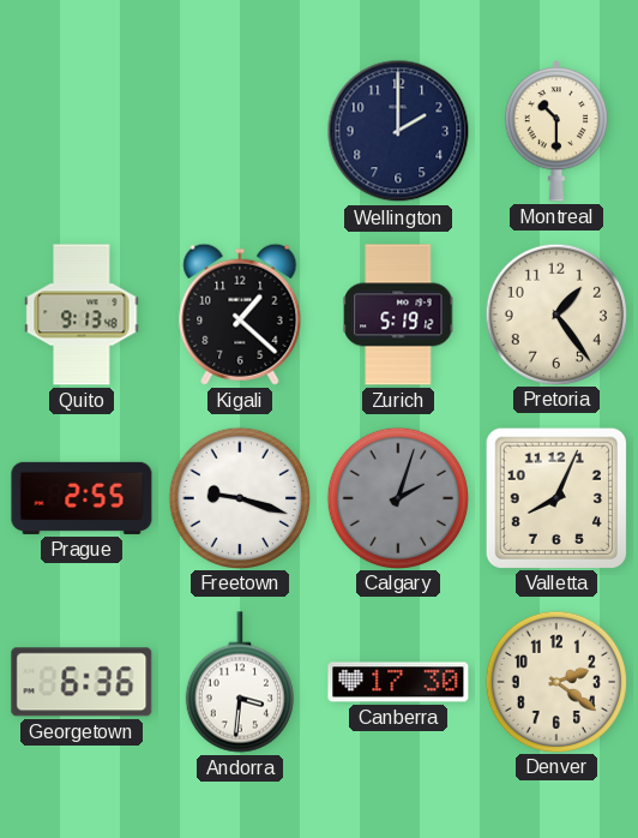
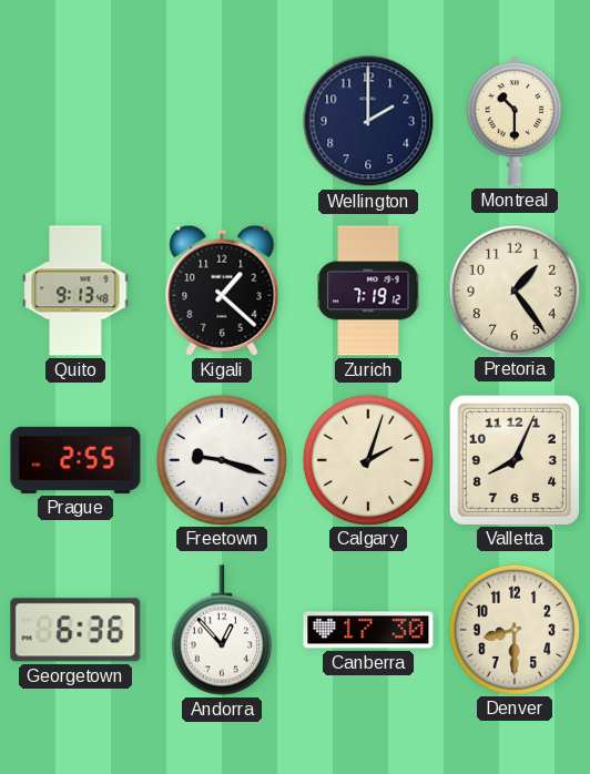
Zurich: 5:19 -> 7:19
Calgary dial: grey -> cream
Andorra: 3:31 -> 12:53
Denver: 2:21 -> 8:30
